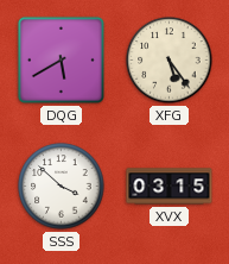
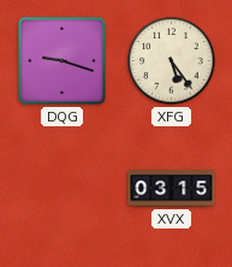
DQG: 5:40 -> 9:18
SSS: 3:52 -> none
